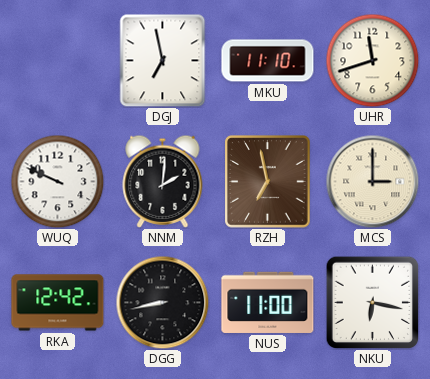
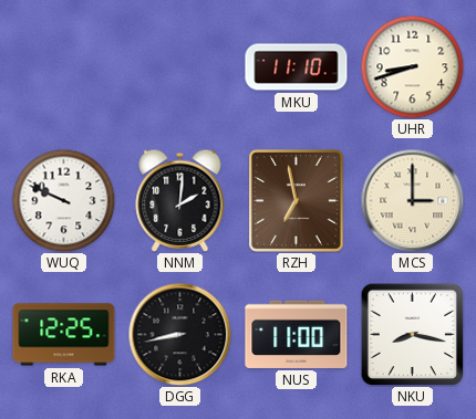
DGJ: 6:58 -> none
UHR: 11:42 -> 8:42
RKA: 12:42 -> 12:25
NKU: 6:17 -> 8:17
